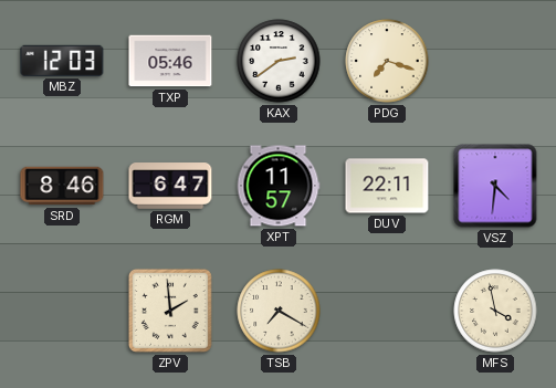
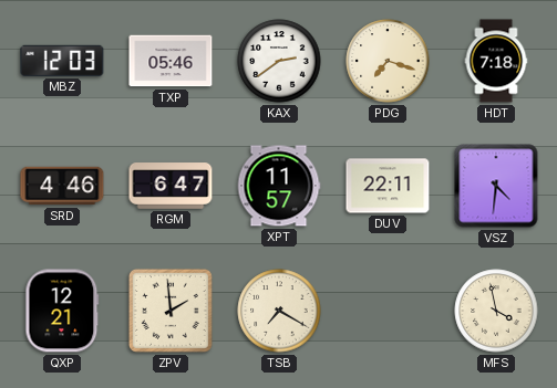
HDT: none -> 7:18
SRD: 8:46 -> 4:46
QXP: none -> 12:21
